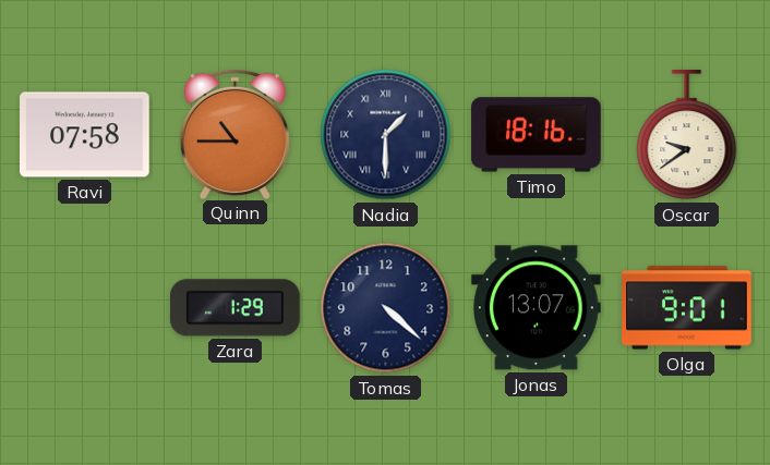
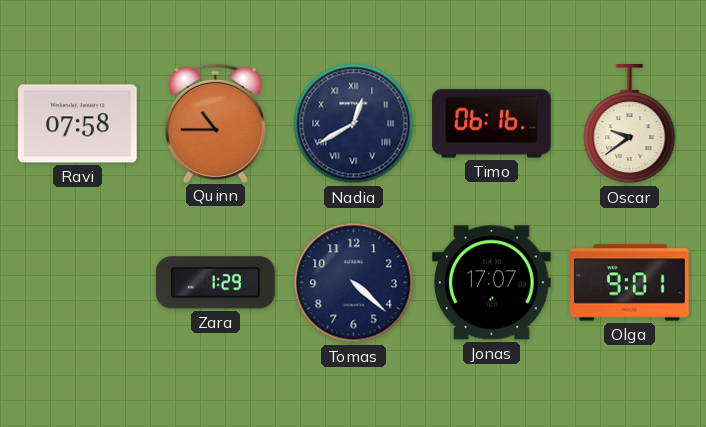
Nadia: 1:30 -> 12:40
Timo: 18:16 -> 06:16
Jonas: 13:07 -> 17:07
